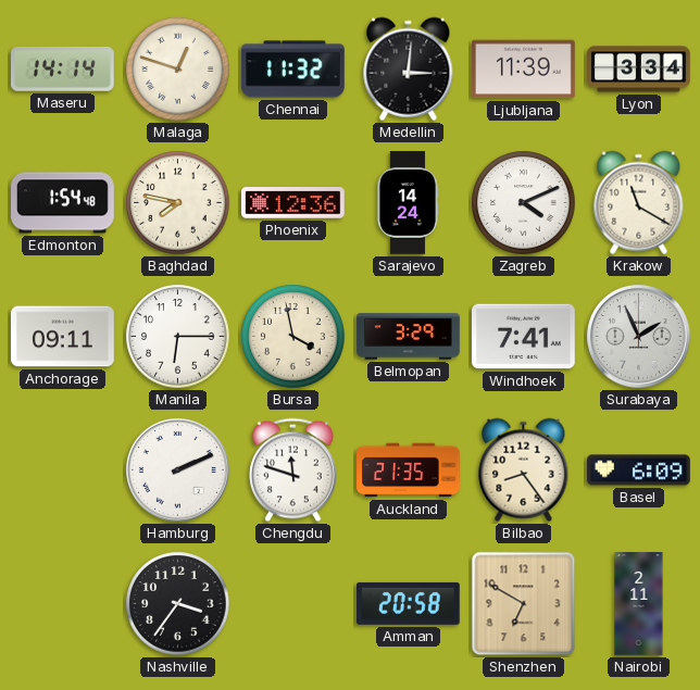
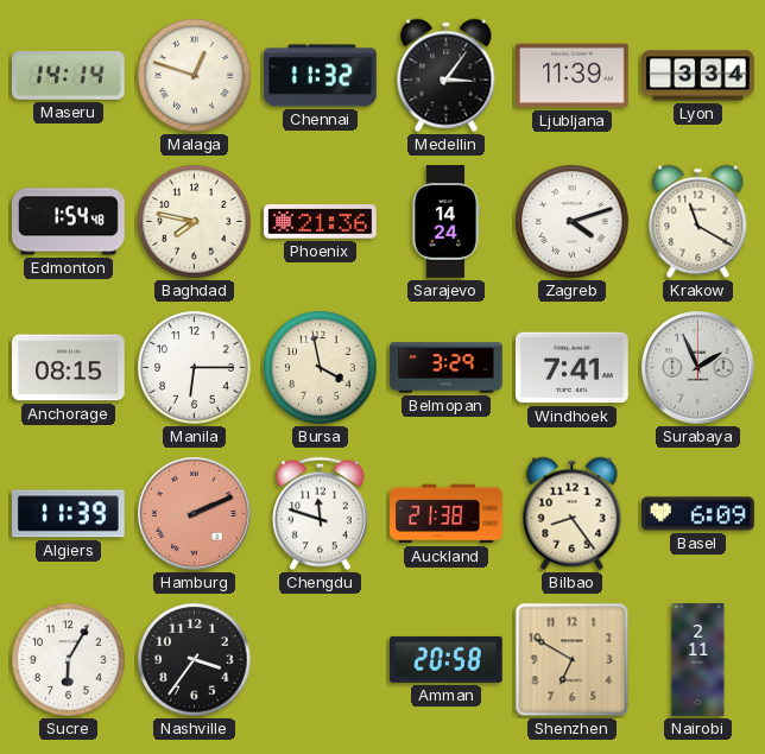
Medellin: 3:01 -> 3:06
Phoenix: 12:36 -> 21:36
Zagreb: 4:11 -> 4:12
Anchorage: 09:11 -> 08:15
Algiers: none -> 11:39
Hamburg dial: white -> salmon
Auckland: 21:35 -> 21:38
Sucre: none -> 6:05
